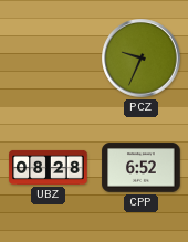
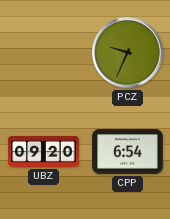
UBZ: 08:28 -> 09:20
CPP: 6:52 -> 6:54
